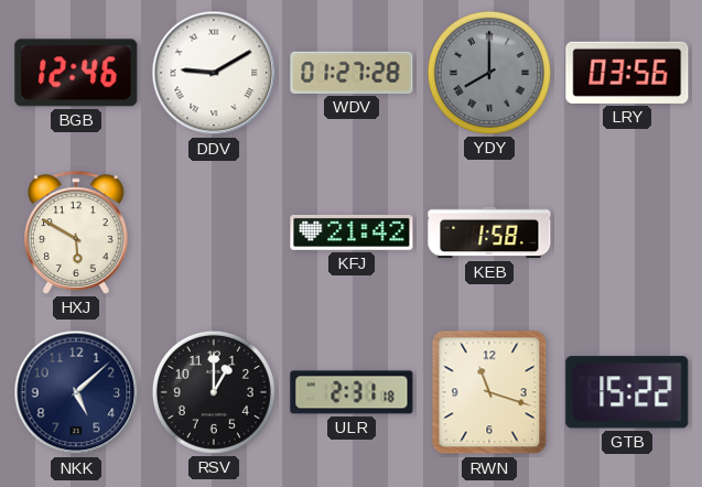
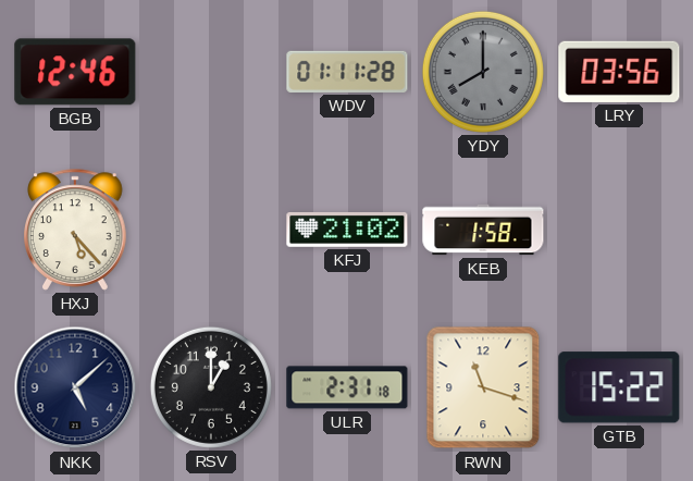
DDV: 9:10 -> none
WDV: 01:27 -> 01:11
HXJ: 5:50 -> 5:23
KFJ: 21:42 -> 21:02
